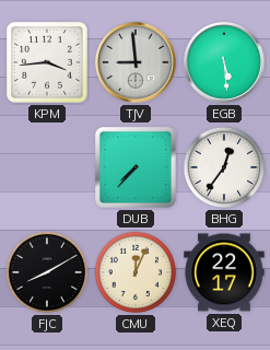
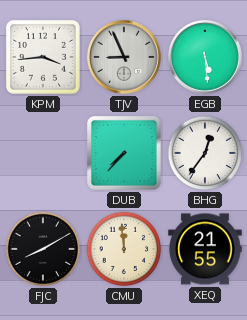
TJV: 8:59 -> 8:56
CMU: 12:04 -> 11:59
XEQ: 22:17 -> 21:55
